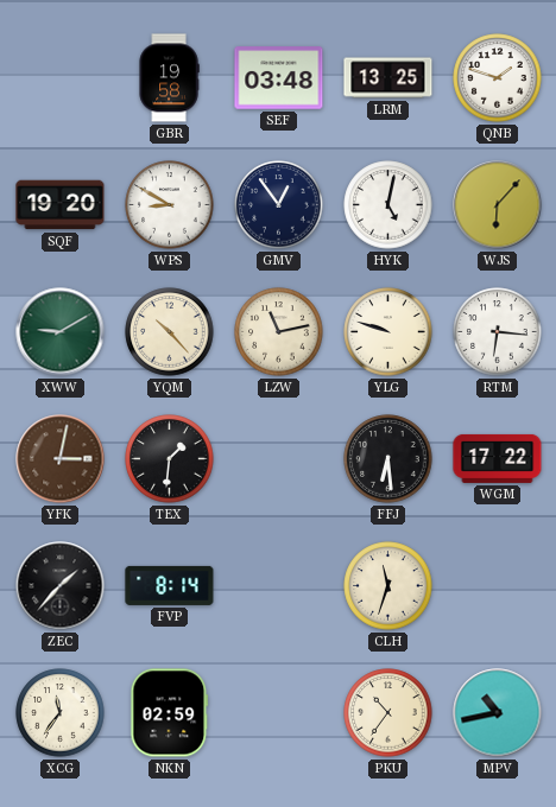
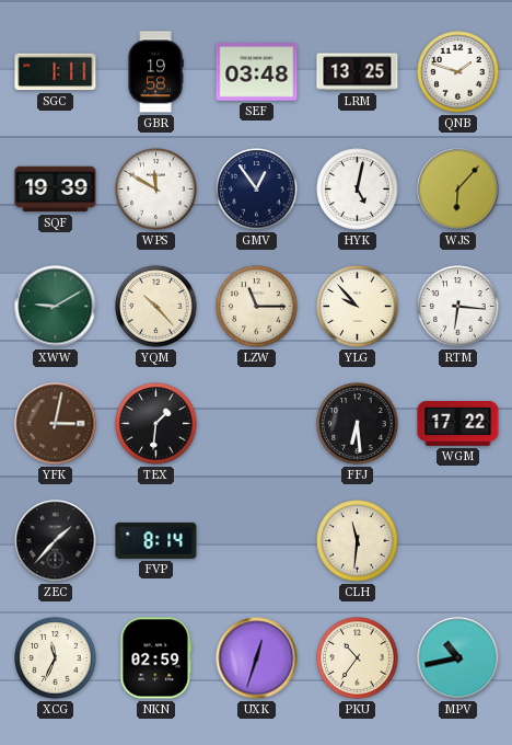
SGC: none -> 1:11
SQF: 19:20 -> 19:39
WPS: 8:50 -> 11:50
LZW: 11:13 -> 11:15
YLG: 9:48 -> 9:53
CLH: 11:33 -> 11:31
XCG: 11:36 -> 11:34
UXK: none -> 12:33
